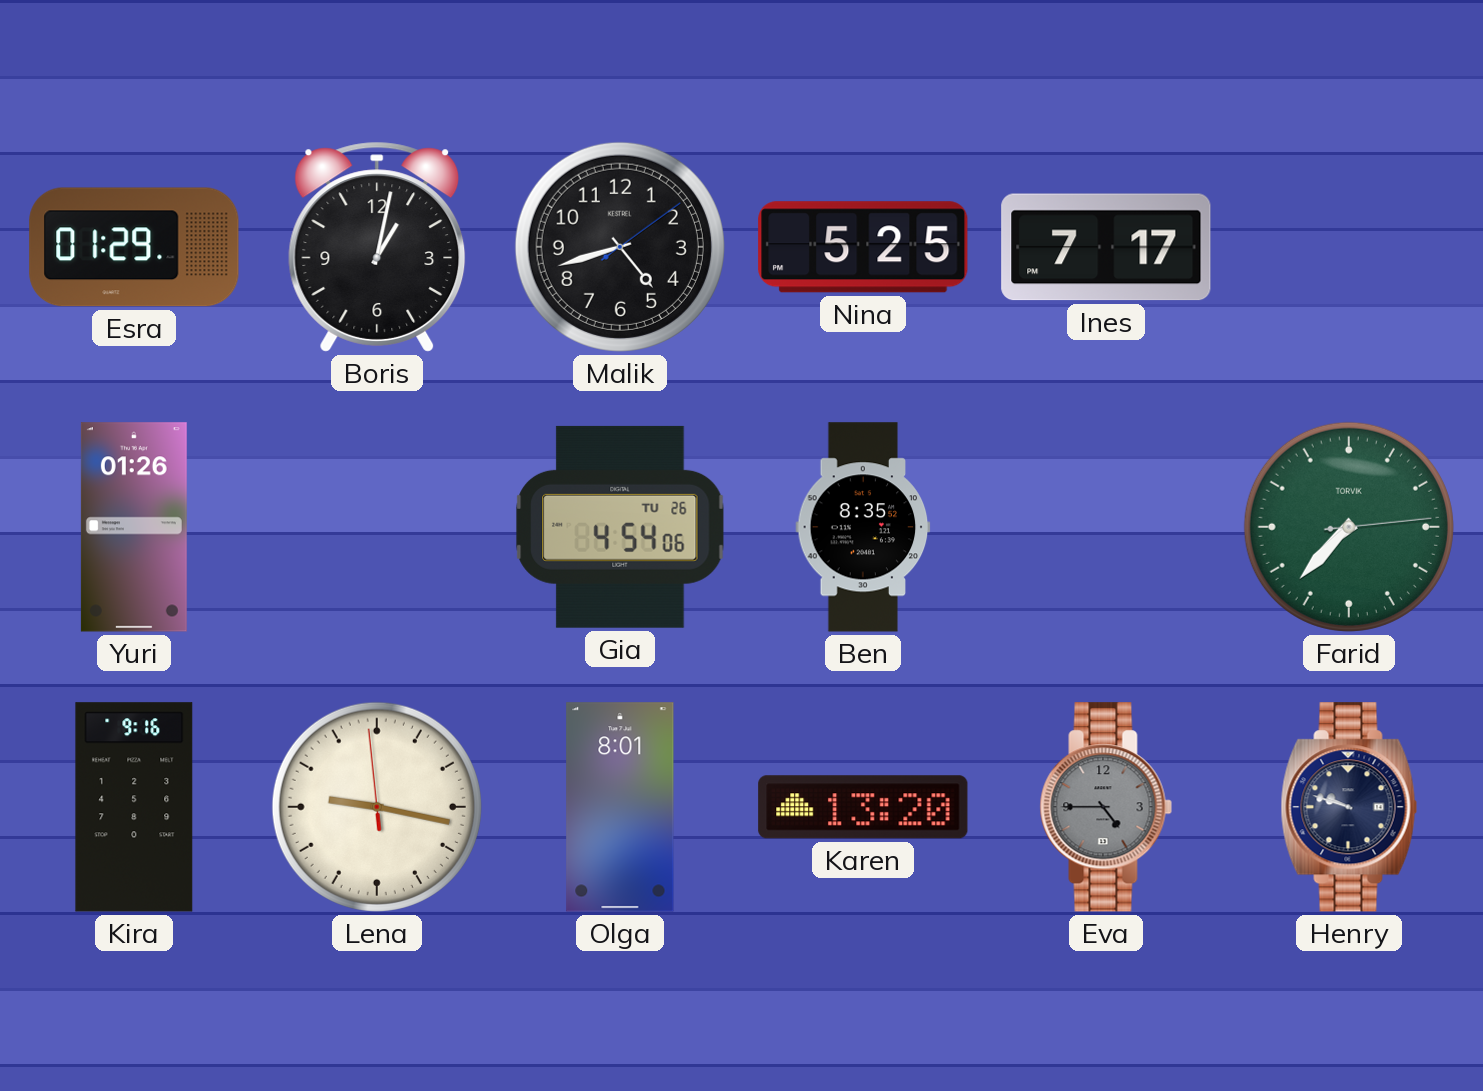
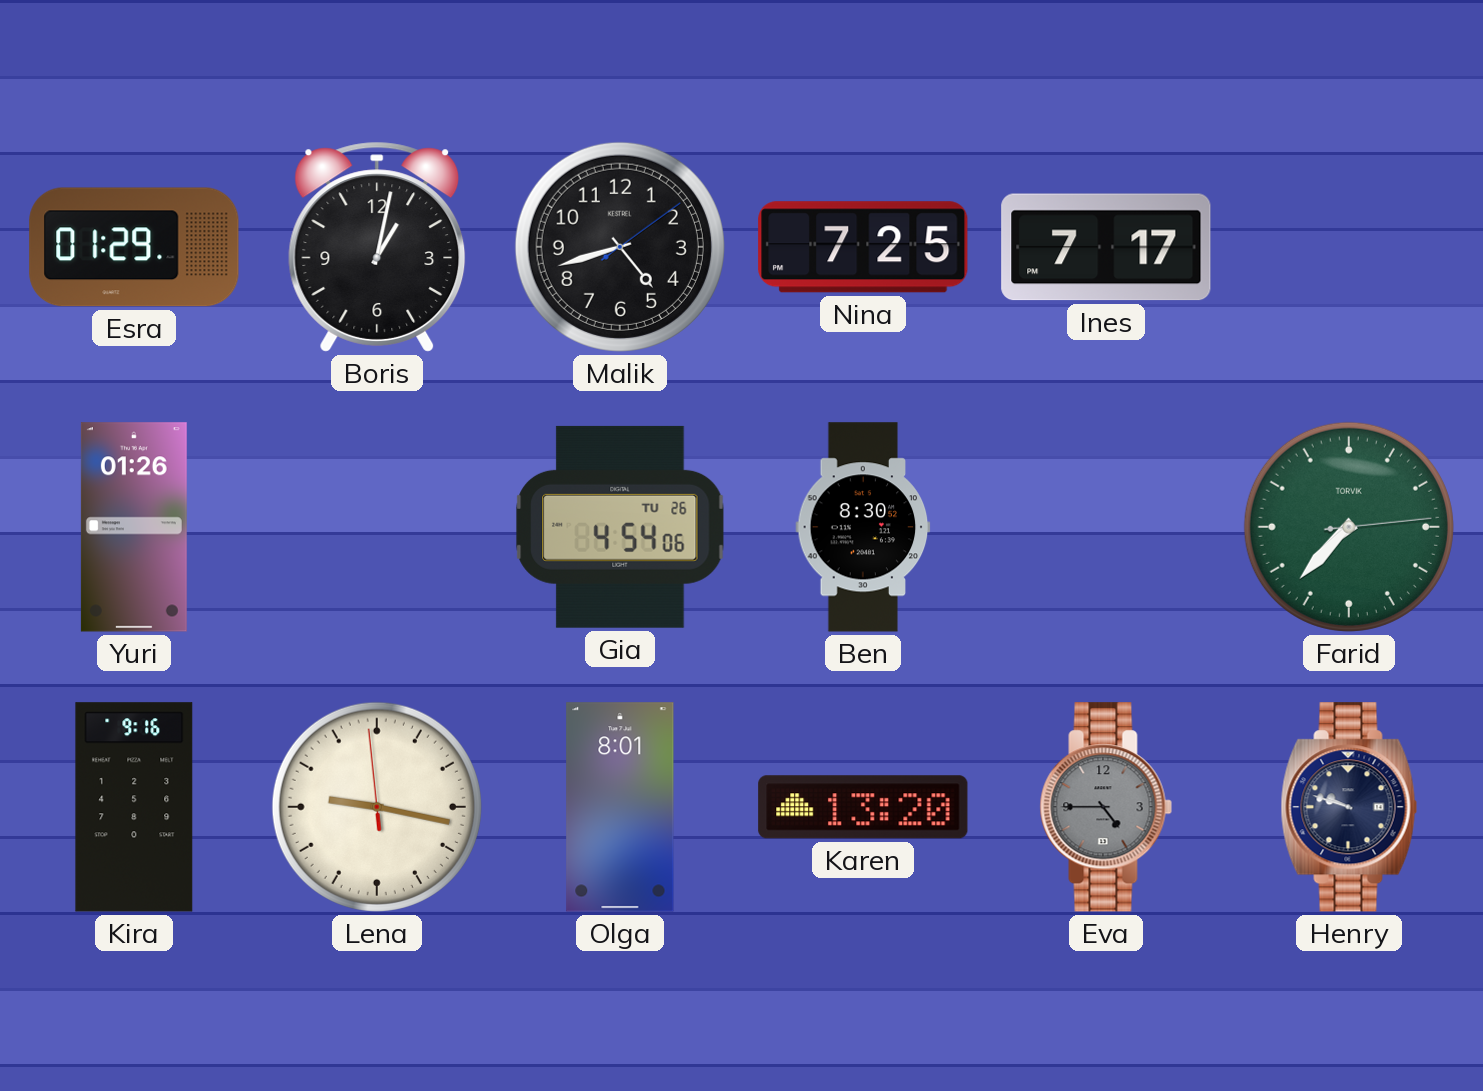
Nina: 5:25 -> 7:25
Ben: 8:35 -> 8:30
